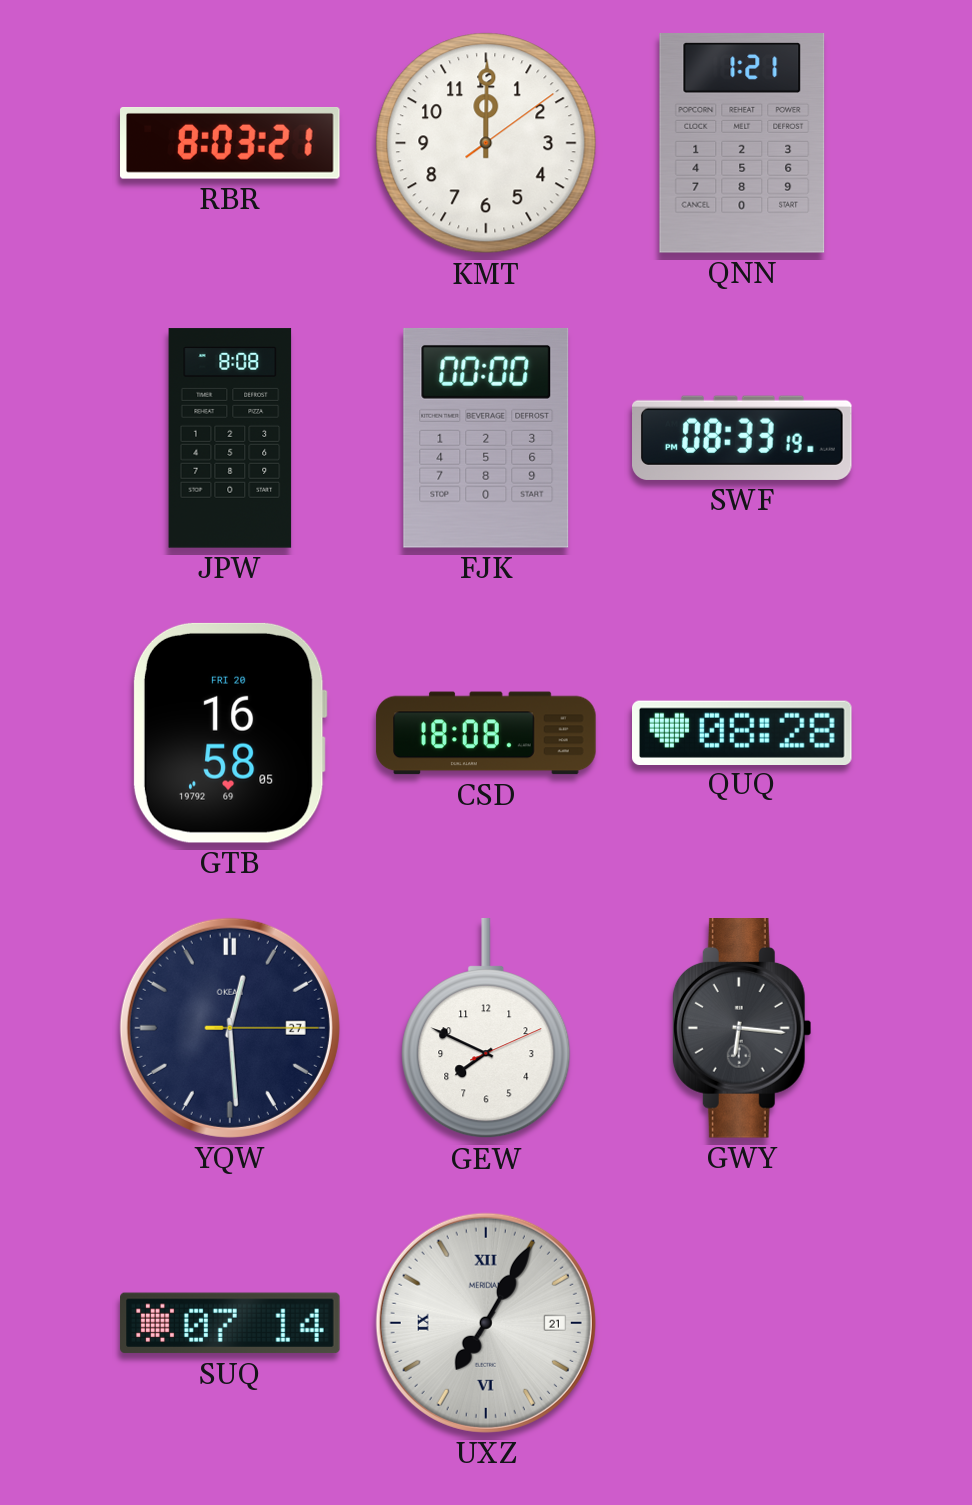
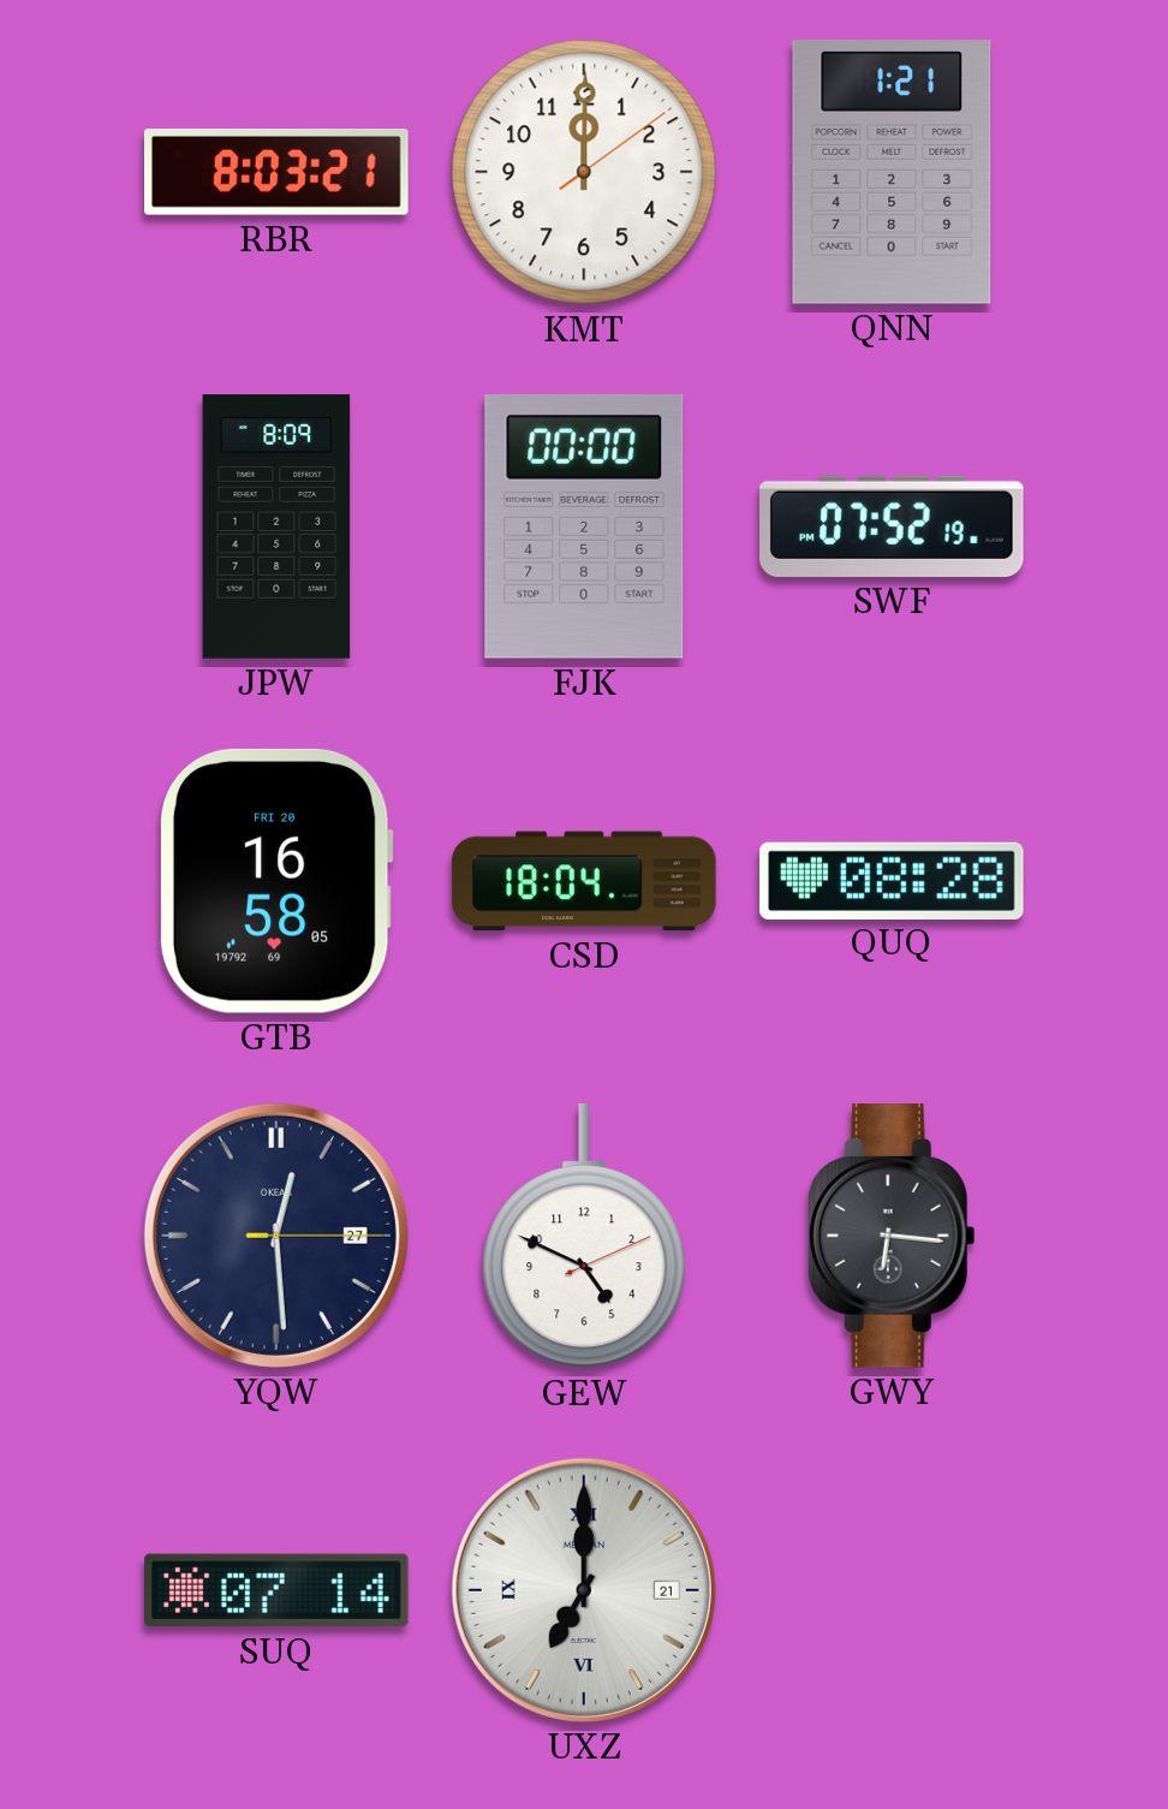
JPW: 8:08 -> 8:09
SWF: 08:33 -> 07:52
CSD: 18:08 -> 18:04
GEW: 7:49 -> 4:49
UXZ: 7:05 -> 7:00
